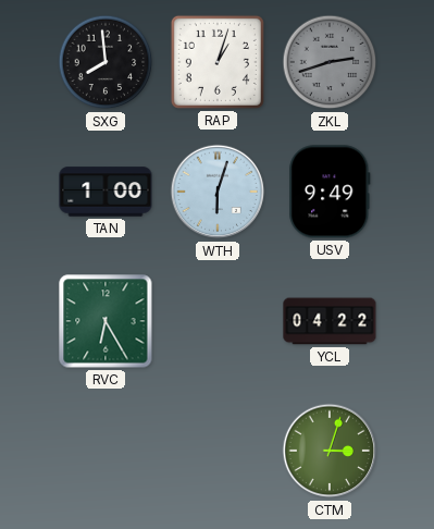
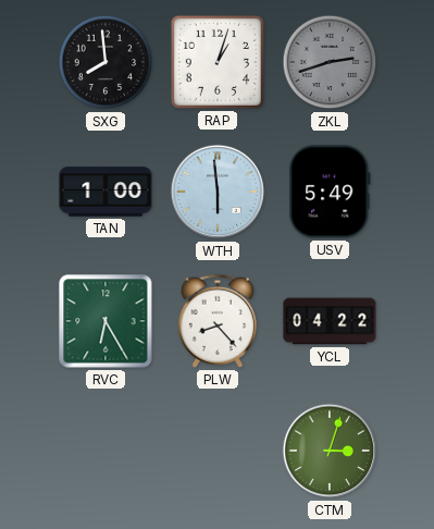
WTH: 6:03 -> 5:59
USV: 9:49 -> 5:49
PLW: none -> 8:23
